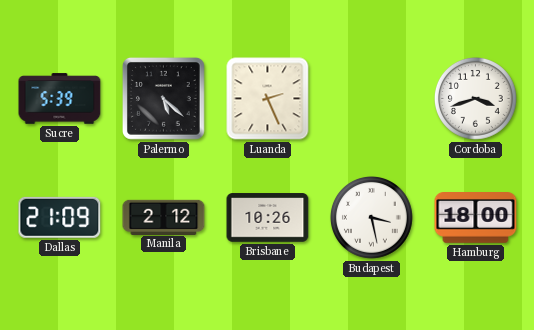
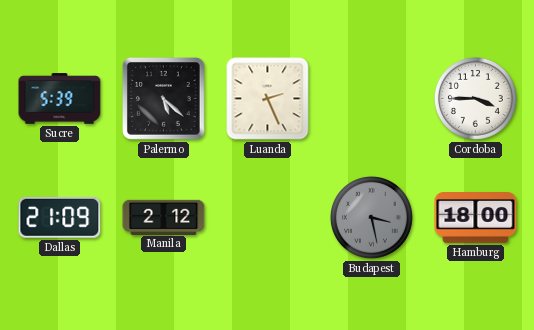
Cordoba: 3:42 -> 3:45
Brisbane: 10:26 -> none
Budapest dial: white -> grey
